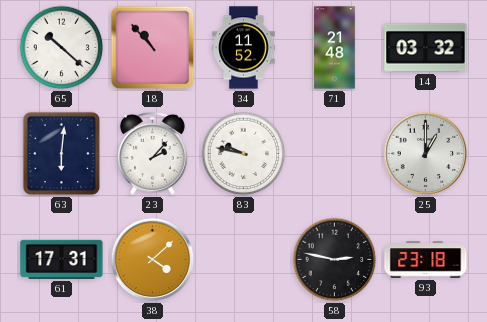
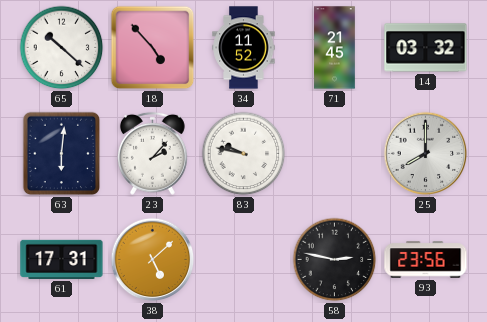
18: 10:53 -> 4:53
71: 21:48 -> 21:45
25: 1:00 -> 8:00
38: 4:08 -> 5:08
93: 23:18 -> 23:56
